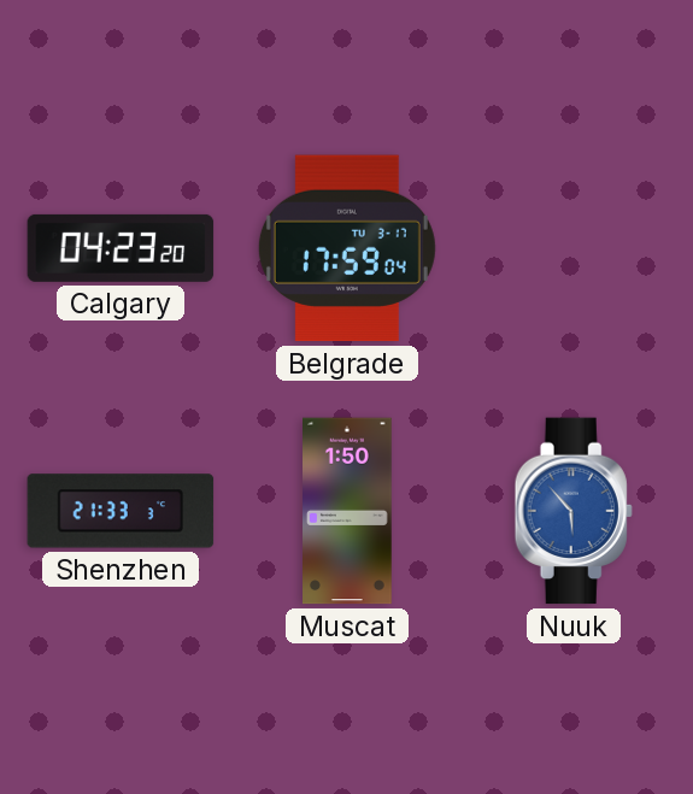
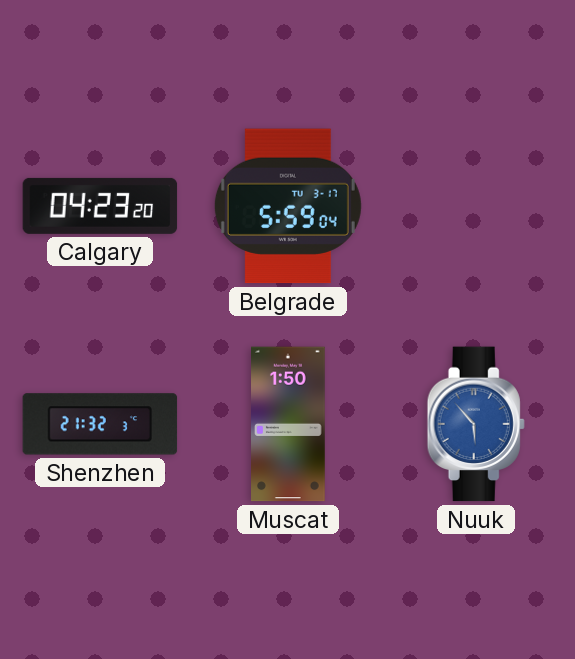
Belgrade: 17:59 -> 5:59
Shenzhen: 21:33 -> 21:32
